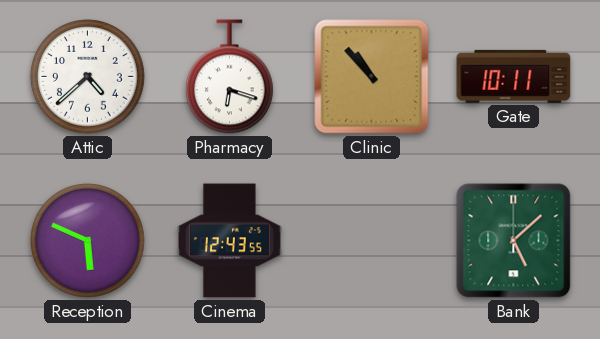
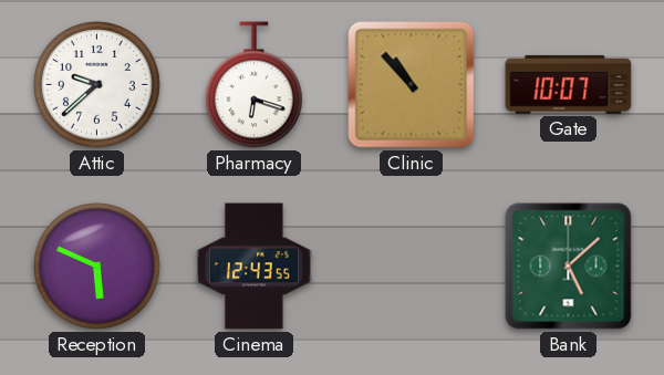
Attic: 4:38 -> 9:38
Gate: 10:11 -> 10:07
